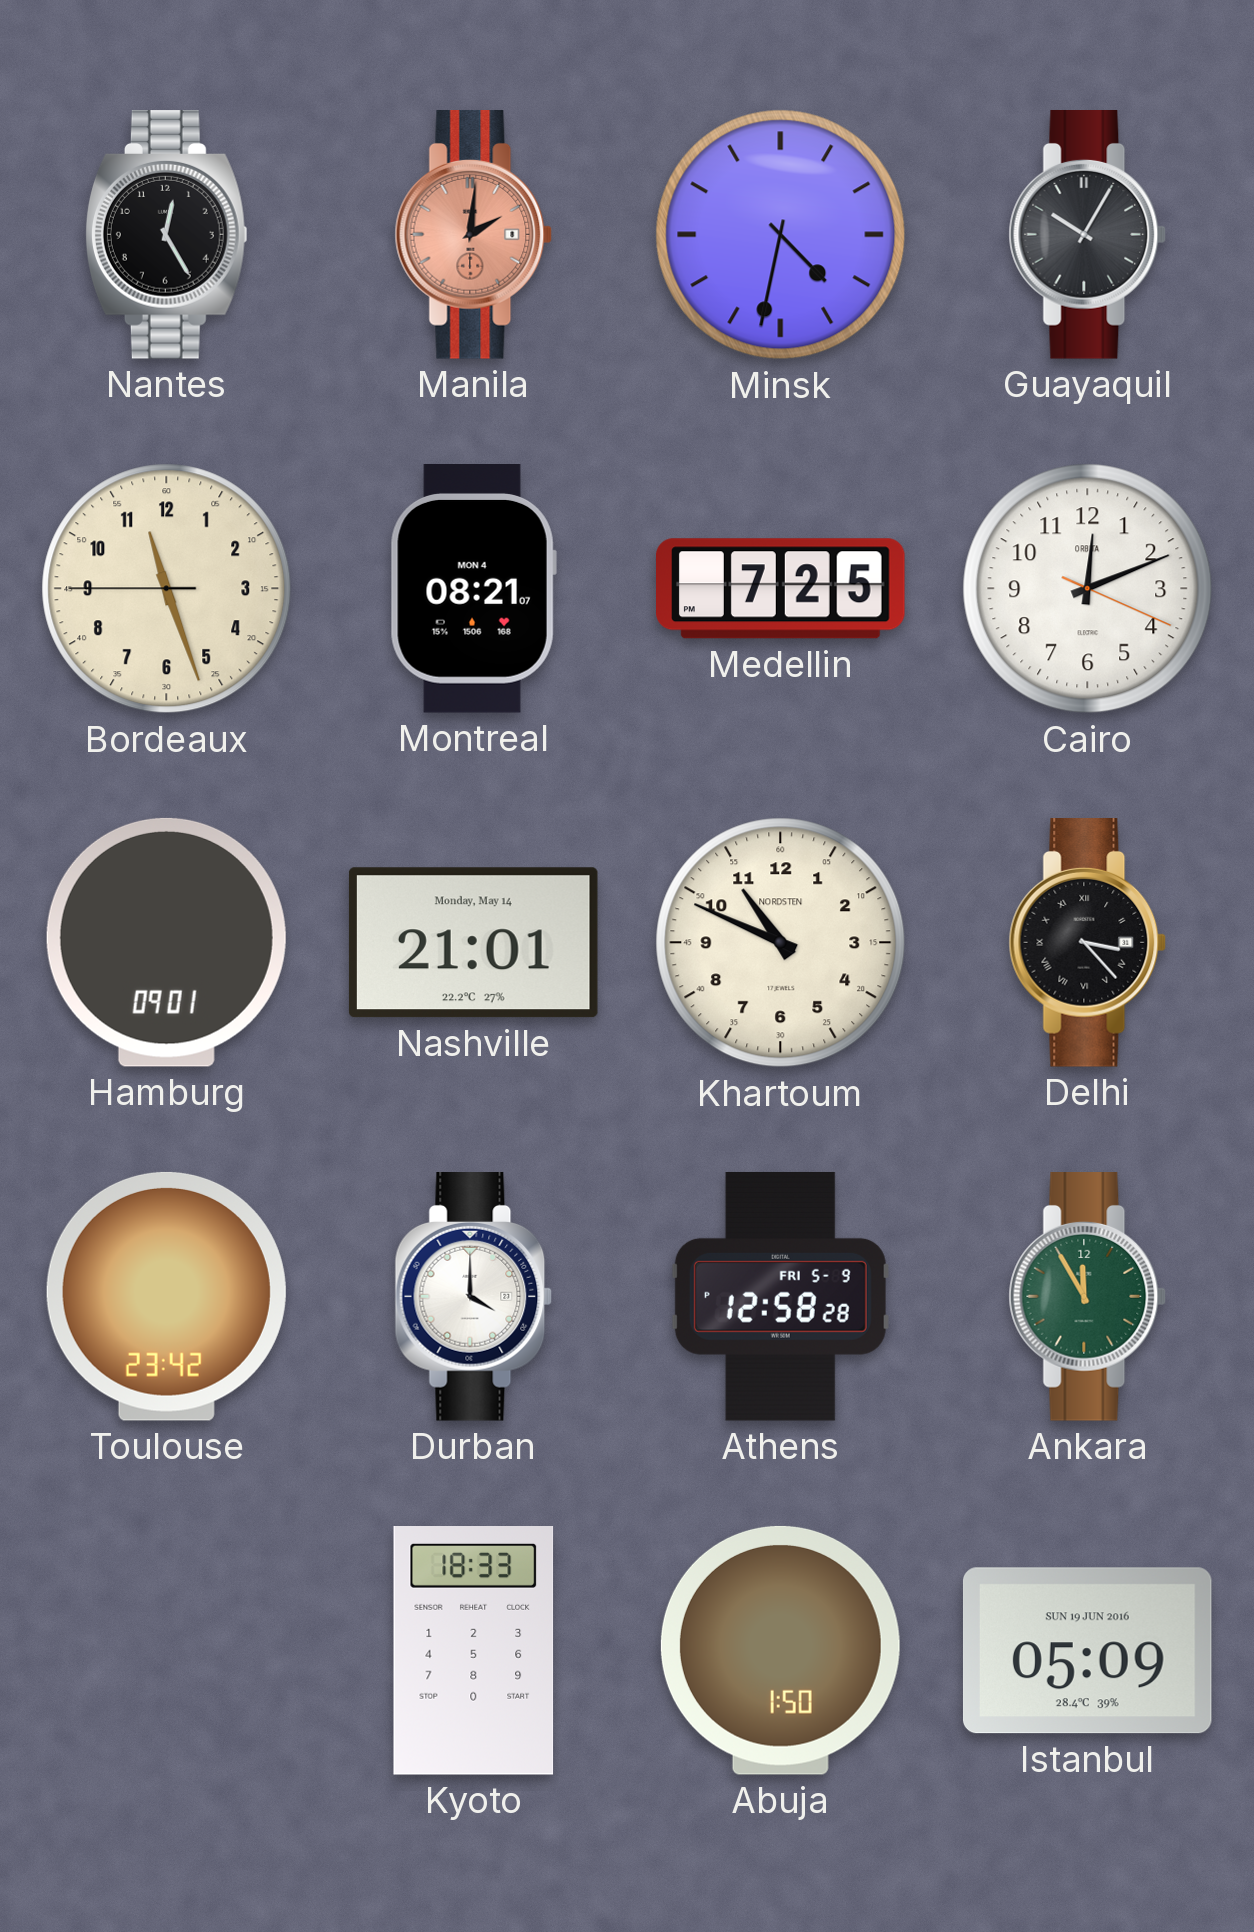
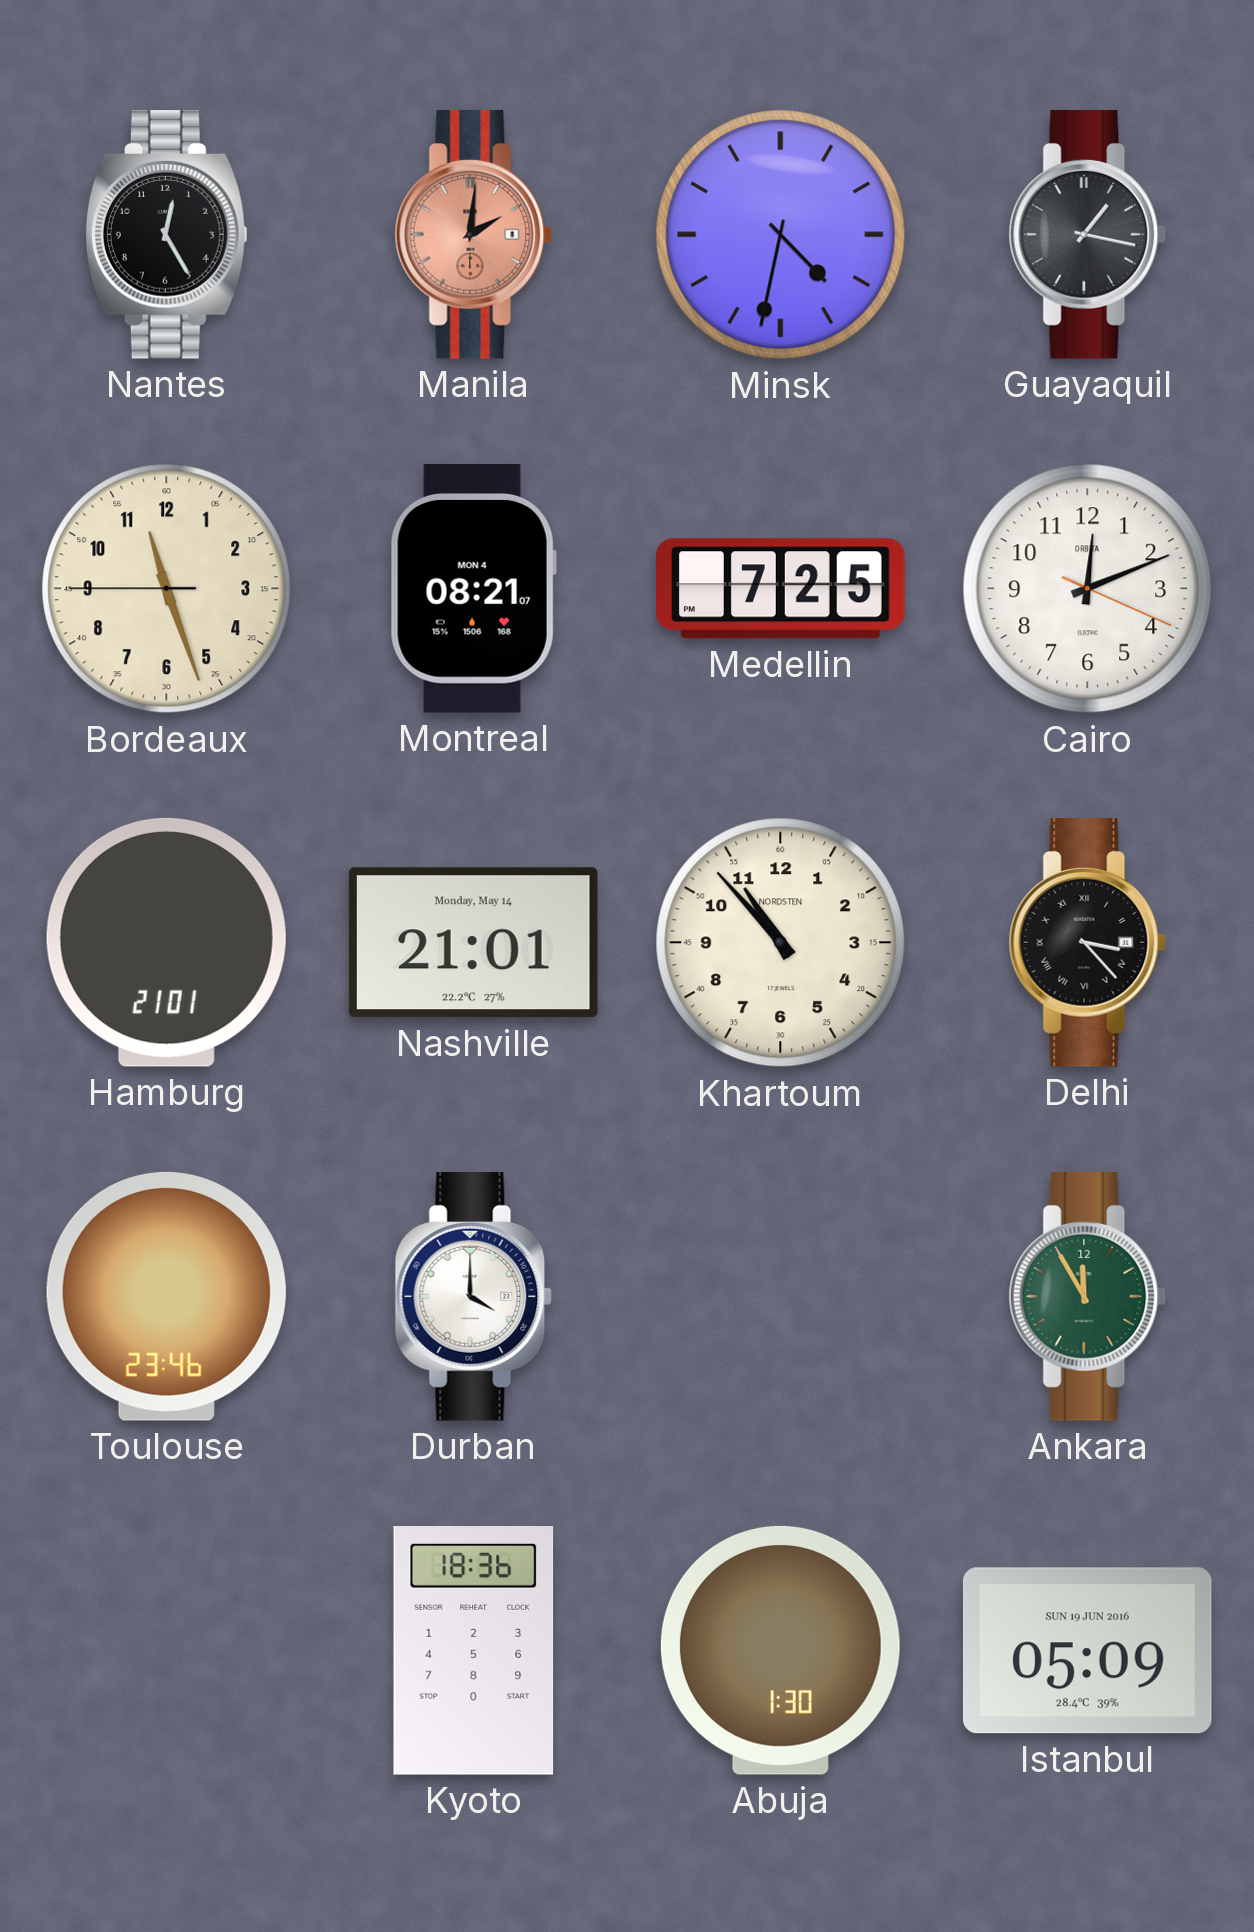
Guayaquil: 10:05 -> 1:17
Hamburg: 09:01 -> 21:01
Khartoum: 10:49 -> 10:53
Toulouse: 23:42 -> 23:46
Athens: 12:58 -> none
Kyoto: 18:33 -> 18:36
Abuja: 1:50 -> 1:30
